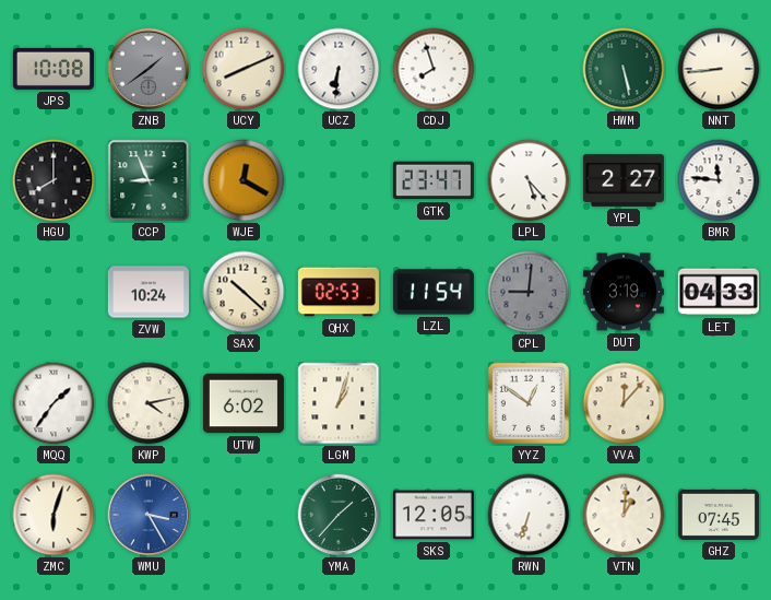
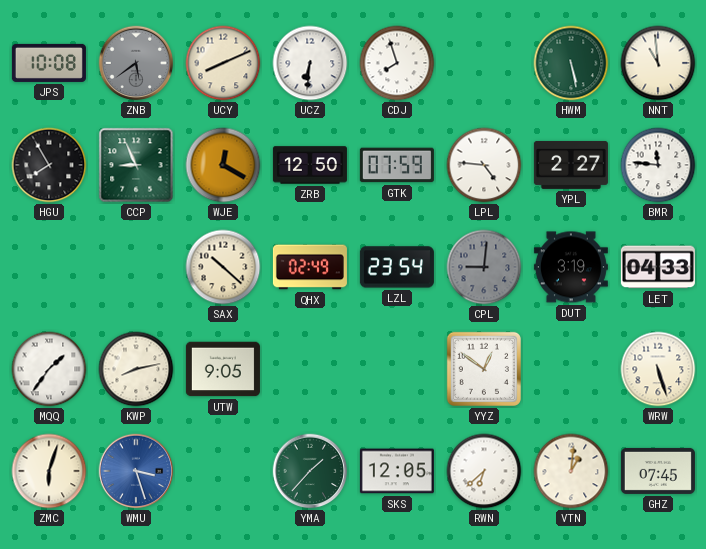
ZNB: 1:39 -> 5:39
NNT: 8:44 -> 10:59
HGU: 8:00 -> 7:55
ZRB: none -> 12:50
GTK: 23:47 -> 07:59
LPL: 5:23 -> 4:46
ZVW: 10:24 -> none
QHX: 02:53 -> 02:49
LZL: 11:54 -> 23:54
KWP: 4:13 -> 8:13
UTW: 6:02 -> 9:05
LGM: 1:03 -> none
VVA: 12:07 -> none
WRW: none -> 5:27
WMU: 3:25 -> 3:27
RWN: 6:33 -> 6:38
